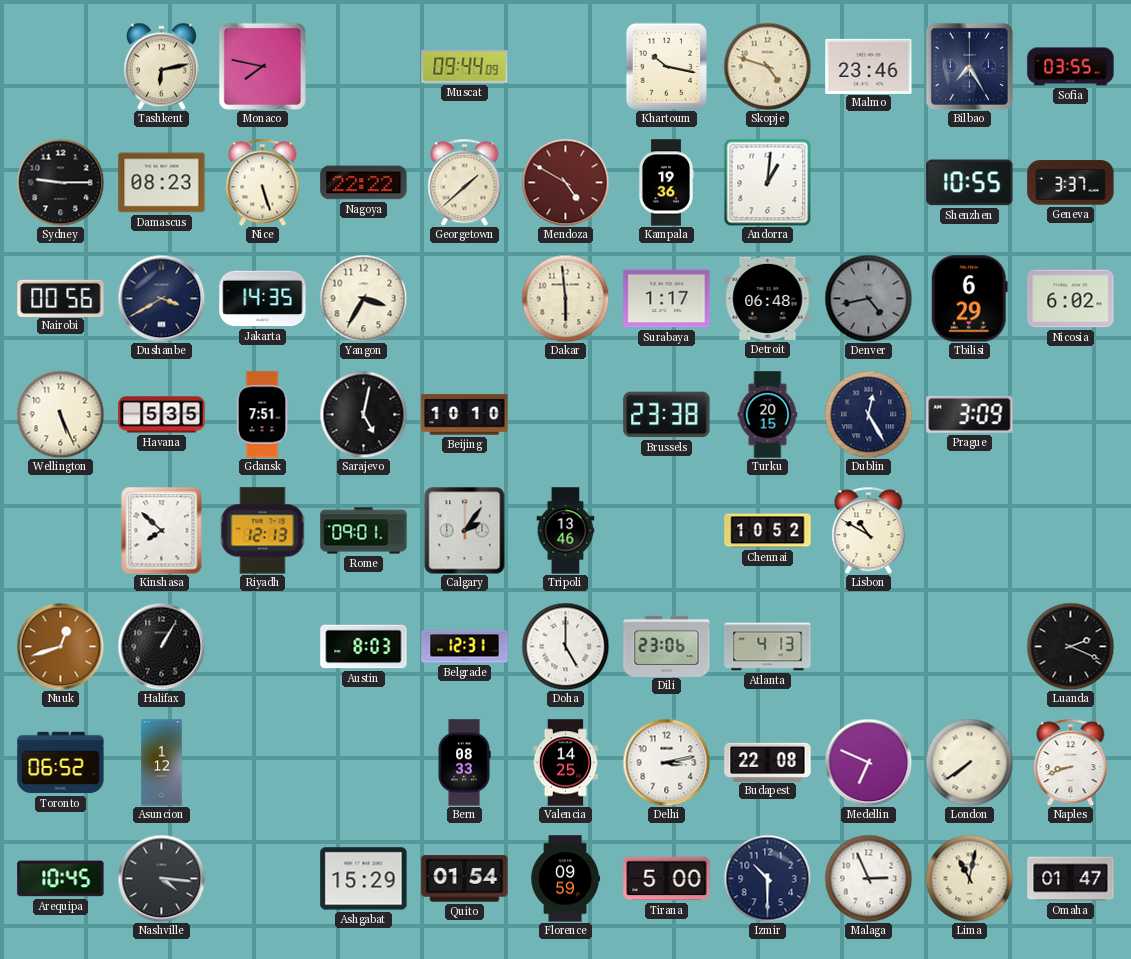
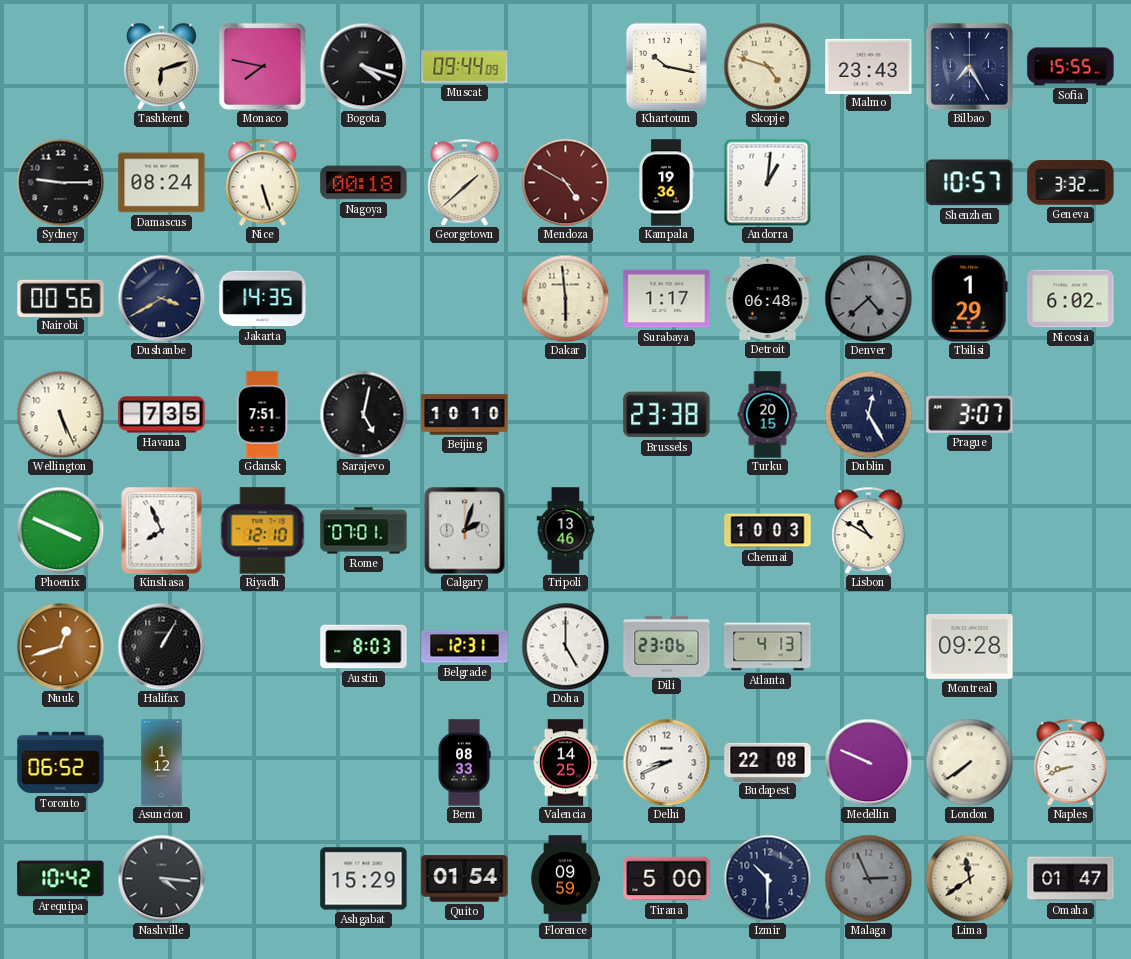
Tashkent: 6:13 -> 6:12
Bogota: none -> 4:18
Malmo: 23:46 -> 23:43
Sofia: 03:55 -> 15:55
Damascus: 08:23 -> 08:24
Nagoya: 22:22 -> 00:18
Shenzhen: 10:55 -> 10:57
Geneva: 3:37 -> 3:32
Yangon: 3:35 -> none
Denver: 4:43 -> 4:38
Tbilisi: 6:29 -> 1:29
Havana: 5:35 -> 7:35
Prague: 3:09 -> 3:07
Phoenix: none -> 3:49
Kinshasa: 7:52 -> 7:56
Riyadh: 12:13 -> 12:10
Rome: 09:01 -> 07:01
Calgary: 2:06 -> 2:03
Chennai: 10:52 -> 10:03
Montreal: none -> 09:28
Luanda: 2:19 -> none
Delhi: 3:13 -> 8:41
Medellin: 6:49 -> 9:49
Arequipa: 10:45 -> 10:42
Malaga dial: white -> grey
Lima: 11:02 -> 11:39
